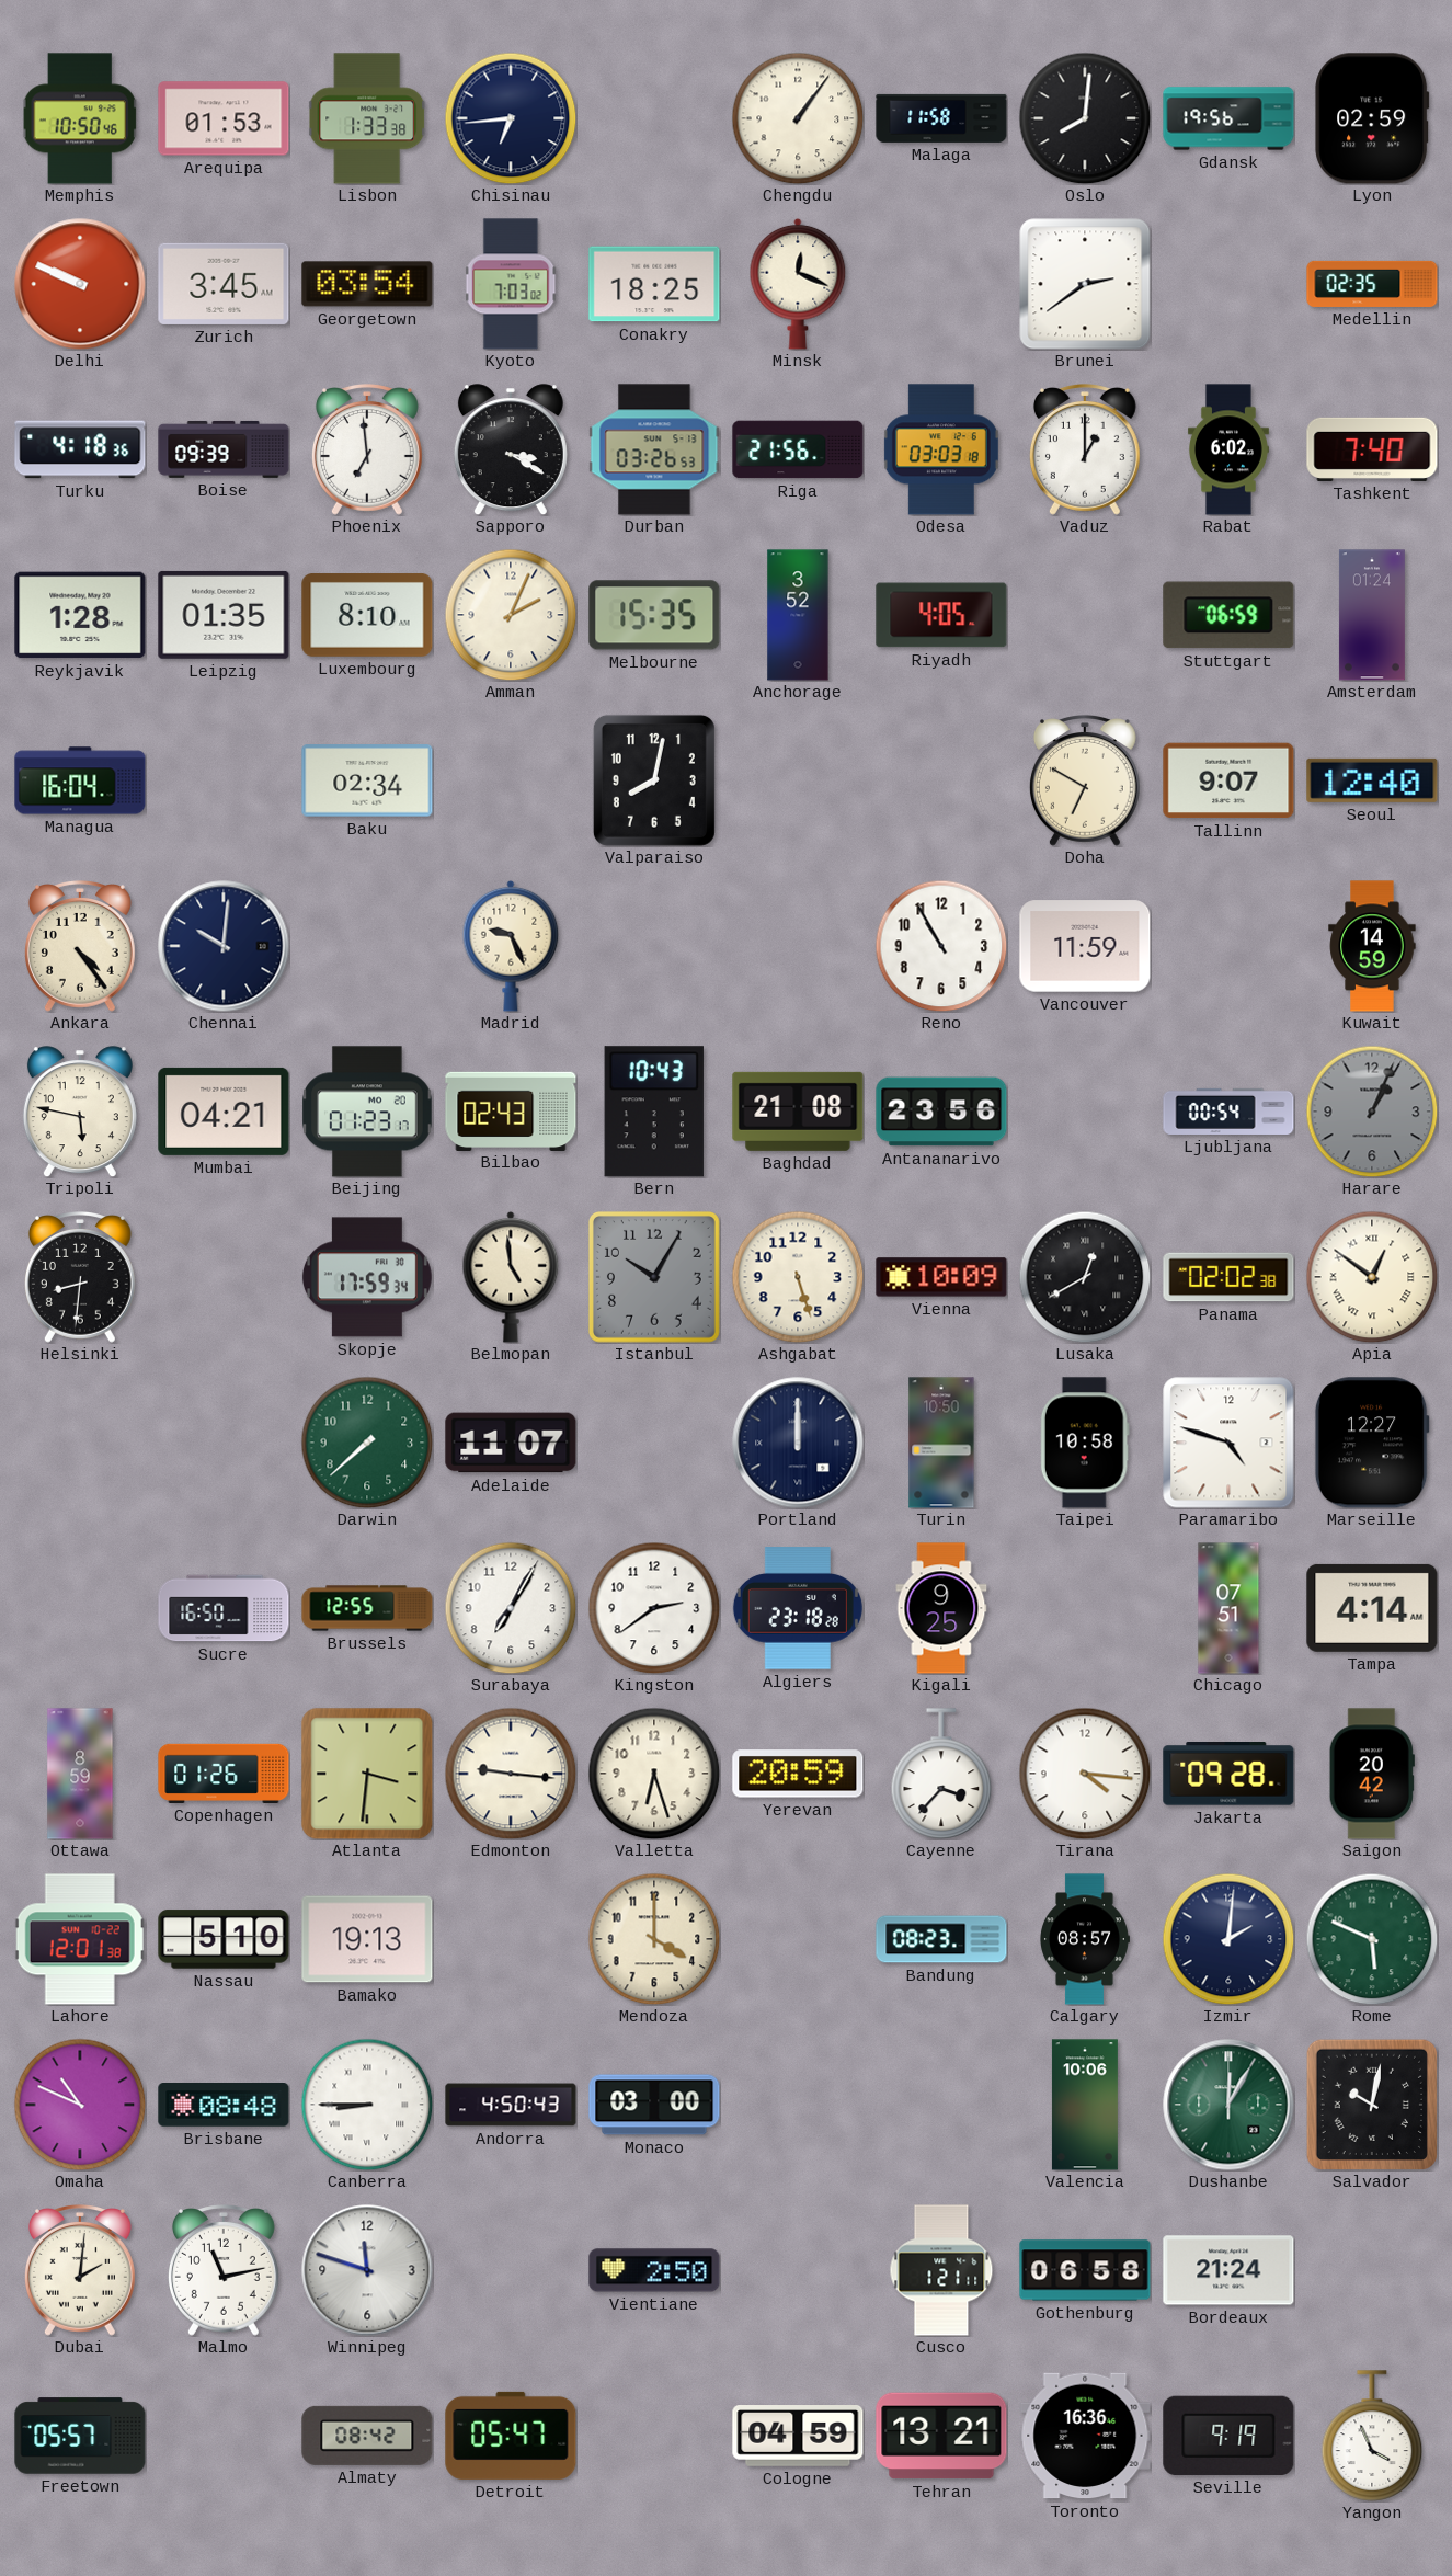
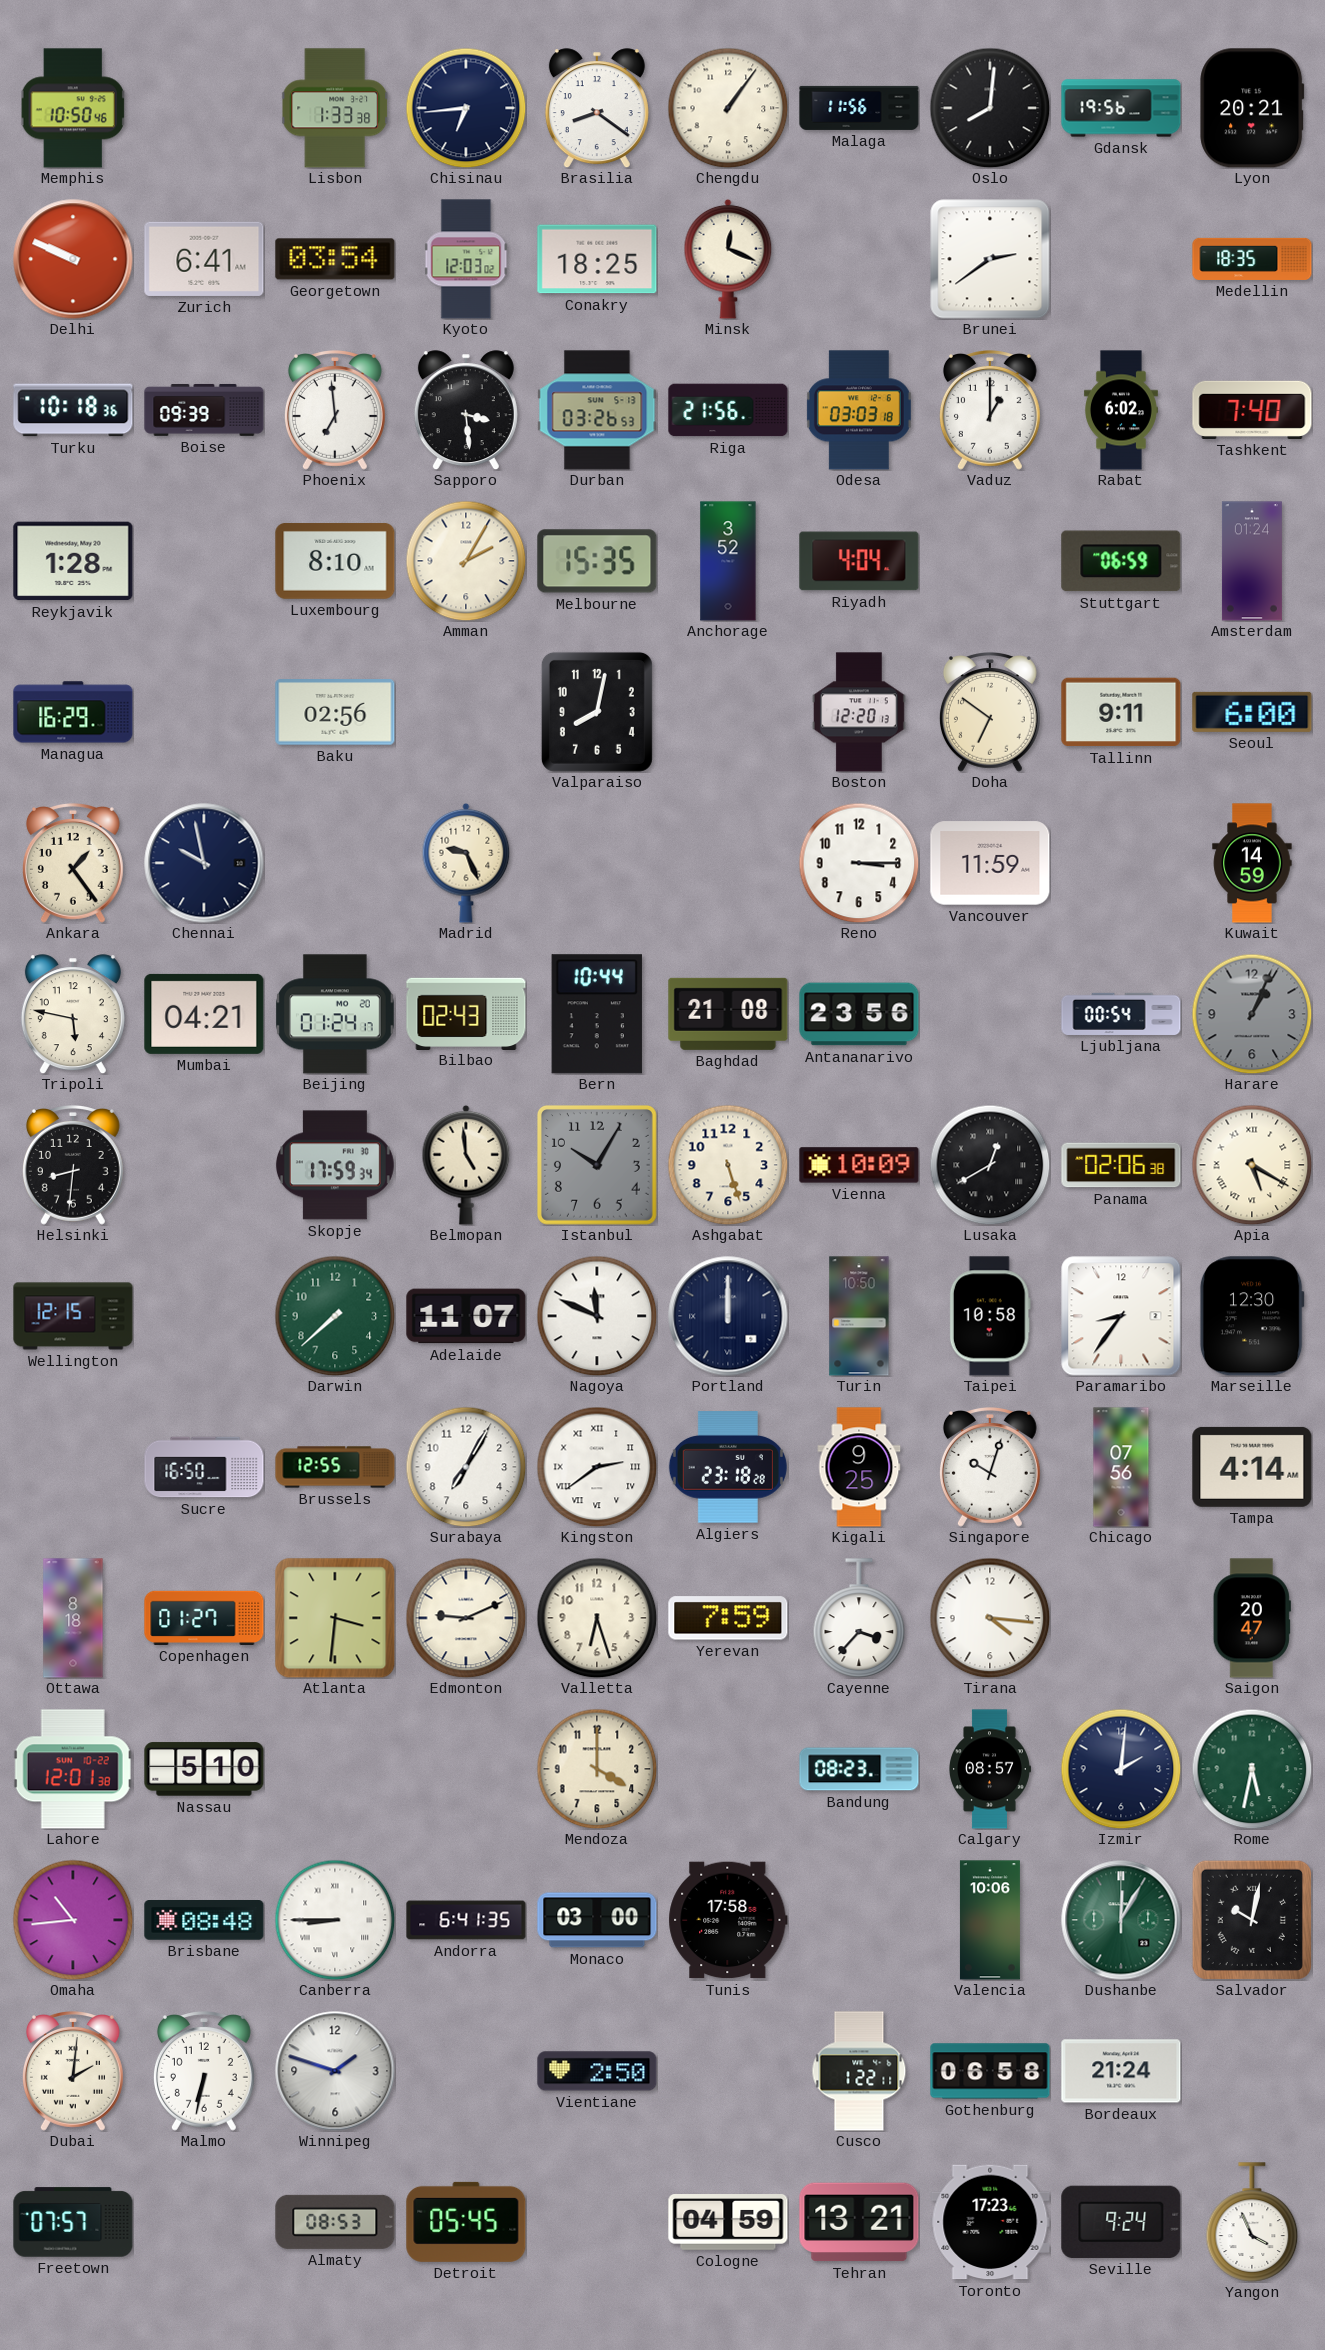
Arequipa: 01:53 -> none
Brasilia: none -> 8:21
Malaga: 11:58 -> 11:56
Lyon: 02:59 -> 20:21
Zurich: 3:45 -> 6:41
Kyoto: 7:03 -> 12:03
Medellin: 02:35 -> 18:35
Turku: 4:18 -> 10:18
Sapporo: 3:20 -> 3:29
Leipzig: 01:35 -> none
Amman: 2:04 -> 2:05
Riyadh: 4:05 -> 4:04
Managua: 16:04 -> 16:29
Baku: 02:34 -> 02:56
Boston: none -> 12:20
Doha: 6:50 -> 6:51
Tallinn: 9:07 -> 9:11
Seoul: 12:40 -> 6:00
Ankara: 4:24 -> 1:24
Chennai: 10:01 -> 9:58
Reno: 10:55 -> 3:15
Beijing: 01:23 -> 01:24
Bern: 10:43 -> 10:44
Panama: 02:02 -> 02:06
Apia: 12:51 -> 5:20
Wellington: none -> 12:15
Nagoya: none -> 11:49
Paramaribo: 4:48 -> 8:36
Marseille: 12:27 -> 12:30
Kingston numerals: Arabic -> Roman
Singapore: none -> 10:03
Chicago: 07:51 -> 07:56
Ottawa: 8:59 -> 8:18
Copenhagen: 01:26 -> 01:27
Edmonton: 9:16 -> 9:11
Yerevan: 20:59 -> 7:59
Jakarta: 09:28 -> none
Saigon: 20:42 -> 20:47
Bamako: 19:13 -> none
Rome: 5:49 -> 5:32
Omaha: 10:49 -> 10:44
Andorra: 4:50 -> 6:41
Tunis: none -> 17:58
Malmo: 11:13 -> 6:32
Winnipeg: 11:48 -> 1:48
Cusco: 1:21 -> 1:22
Freetown: 05:57 -> 07:57
Almaty: 08:42 -> 08:53
Detroit: 05:47 -> 05:45
Toronto: 16:36 -> 17:23
Seville: 9:19 -> 9:24
